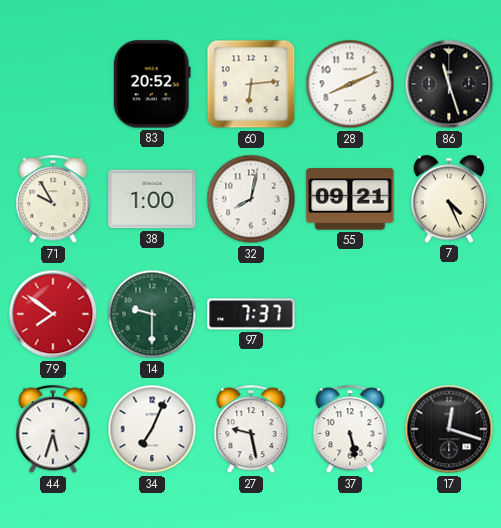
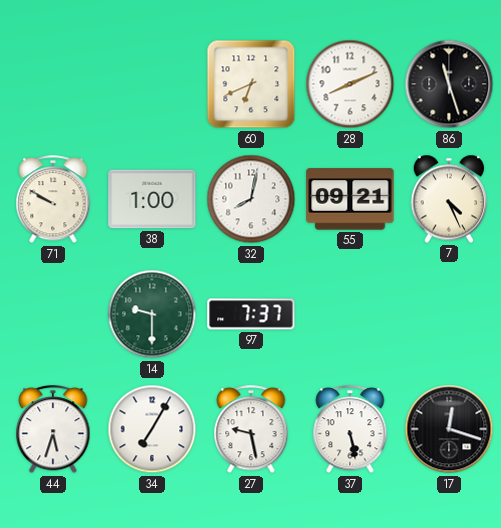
83: 20:52 -> none
60: 6:14 -> 6:41
71: 9:55 -> 9:50
79: 7:51 -> none
34: 7:04 -> 7:05
